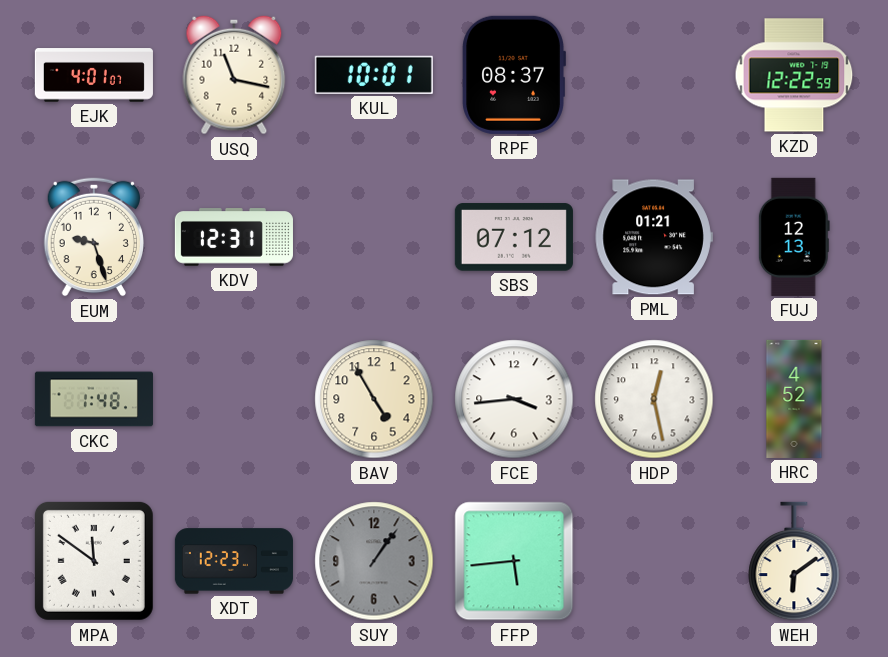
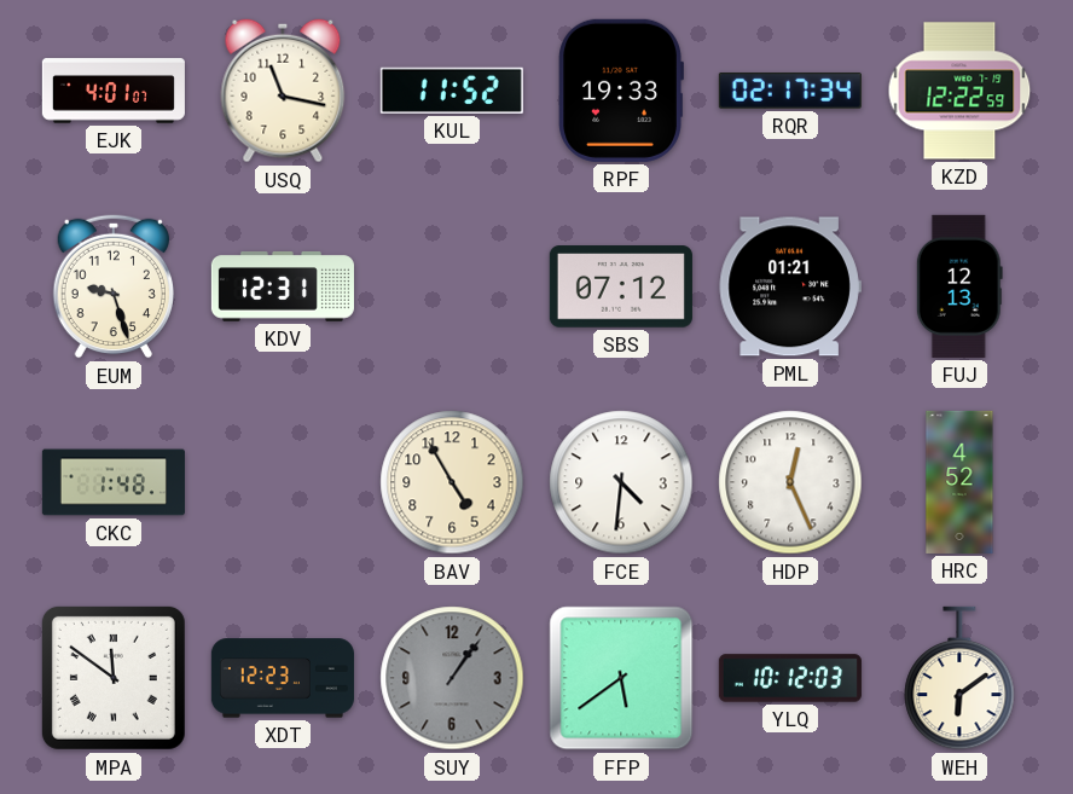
KUL: 10:01 -> 11:52
RPF: 08:37 -> 19:33
RQR: none -> 02:17
FCE: 3:44 -> 4:31
HDP: 12:28 -> 12:26
FFP: 5:44 -> 5:39
YLQ: none -> 10:12
